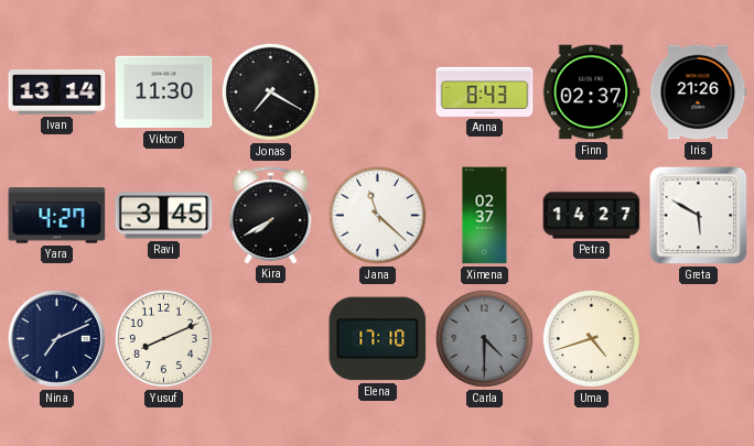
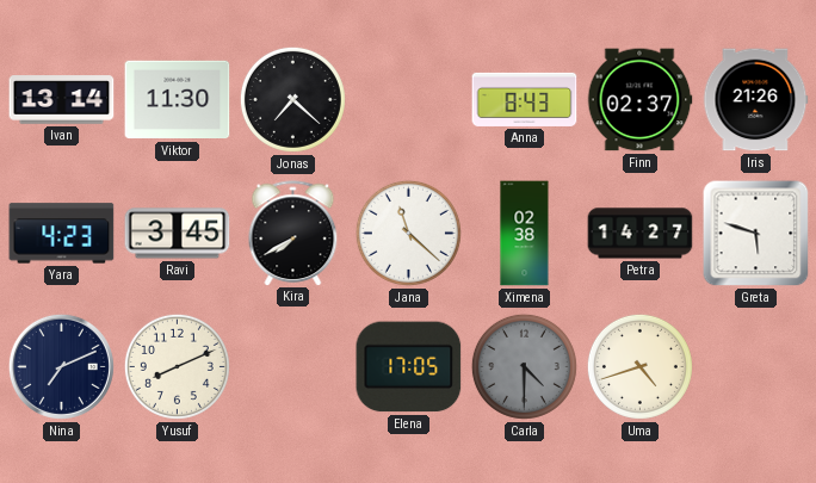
Jonas: 7:20 -> 7:22
Yara: 4:27 -> 4:23
Ximena: 02:37 -> 02:38
Greta: 5:50 -> 5:48
Elena: 17:10 -> 17:05
